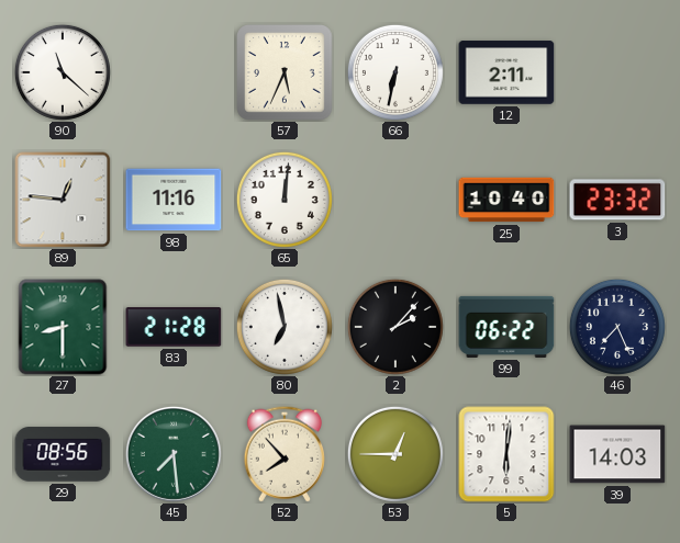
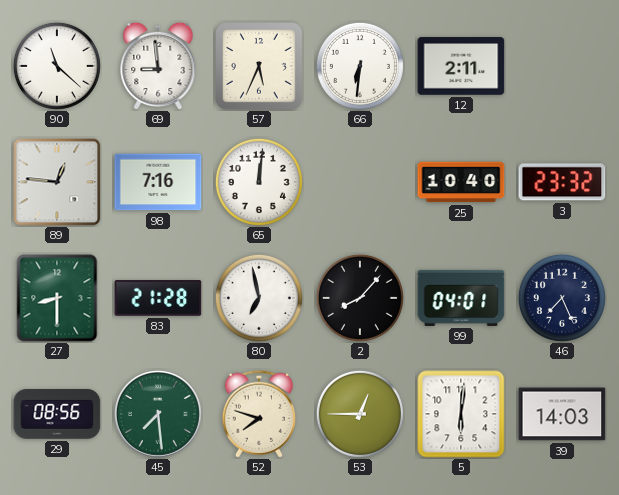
69: none -> 8:59
66: 6:32 -> 6:31
98: 11:16 -> 7:16
2: 2:07 -> 8:07
99: 06:22 -> 04:01
52: 7:53 -> 7:48
